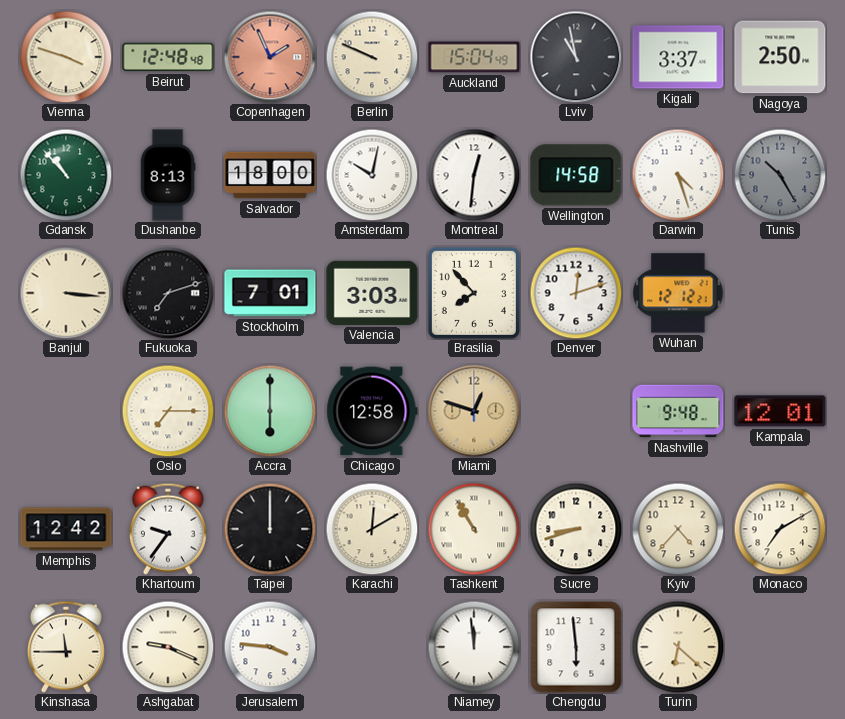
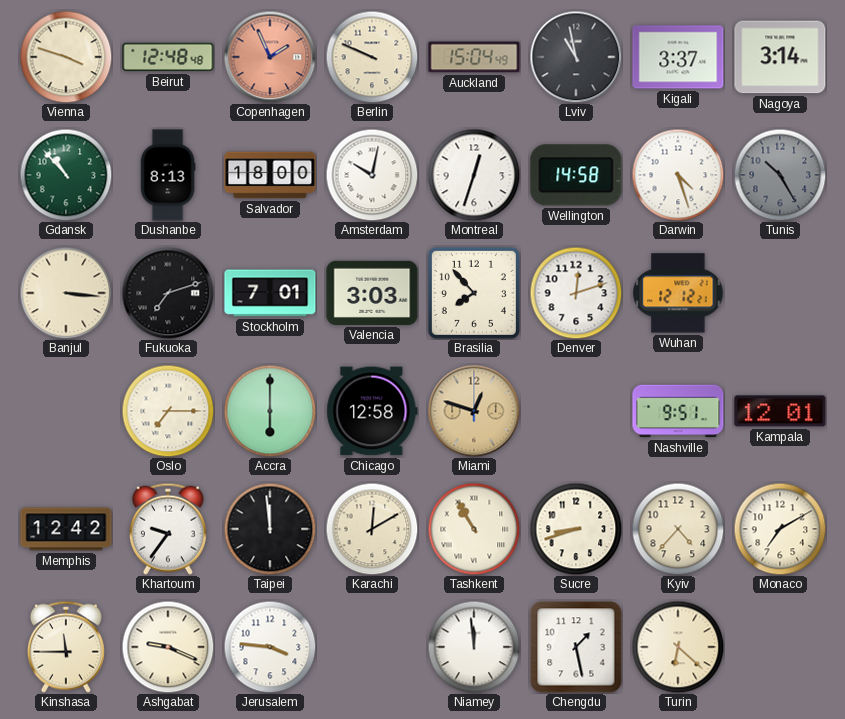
Nagoya: 2:50 -> 3:14
Montreal: 12:31 -> 12:33
Nashville: 9:48 -> 9:51
Taipei: 12:00 -> 11:59
Chengdu: 5:59 -> 1:28
